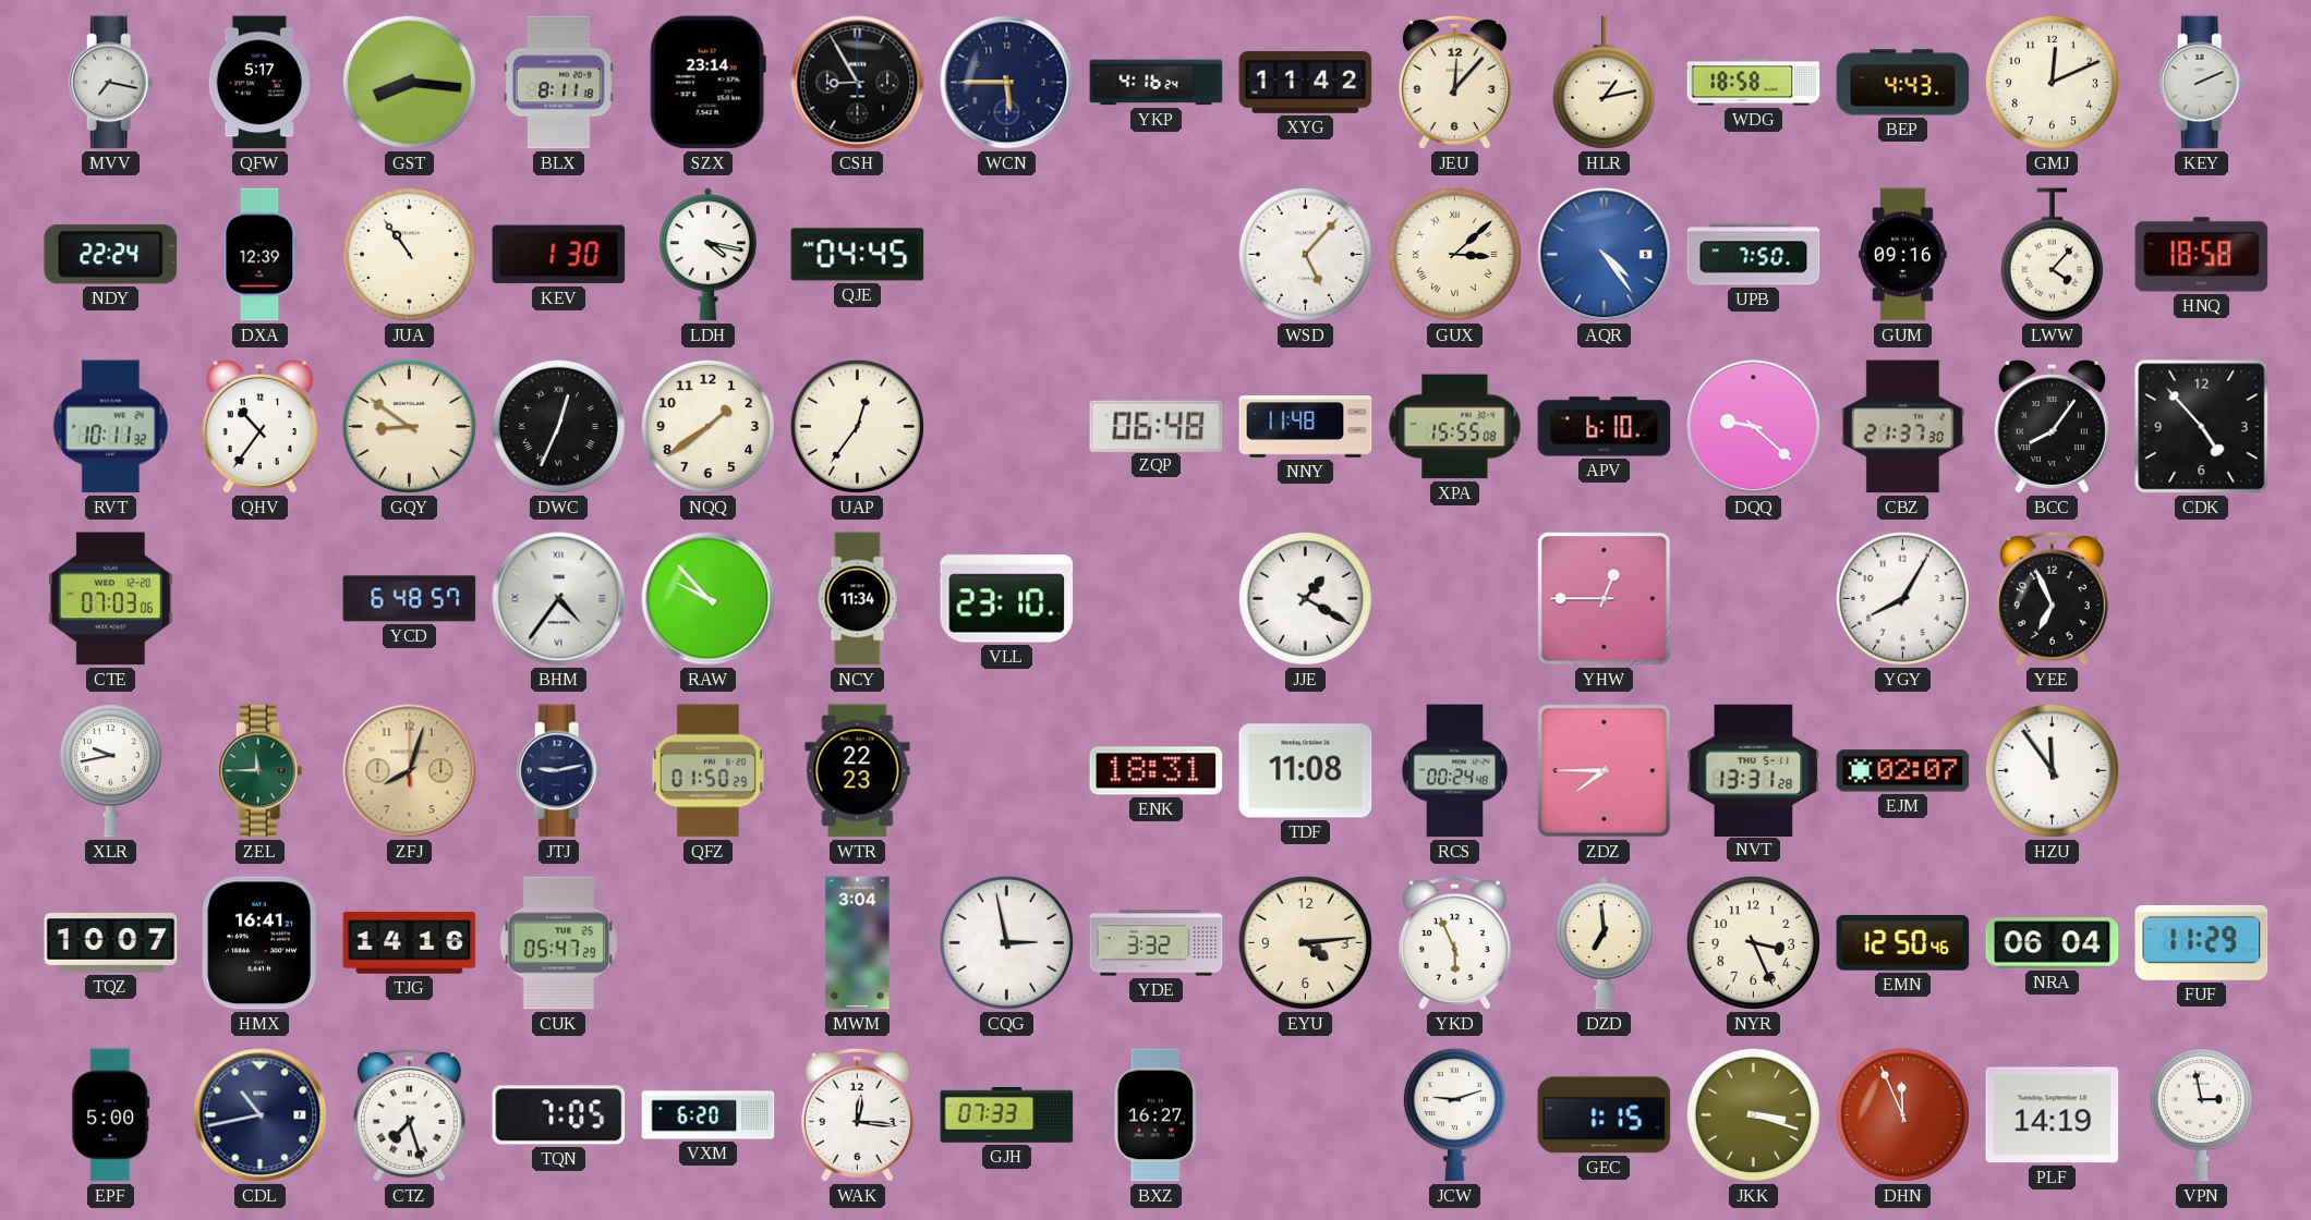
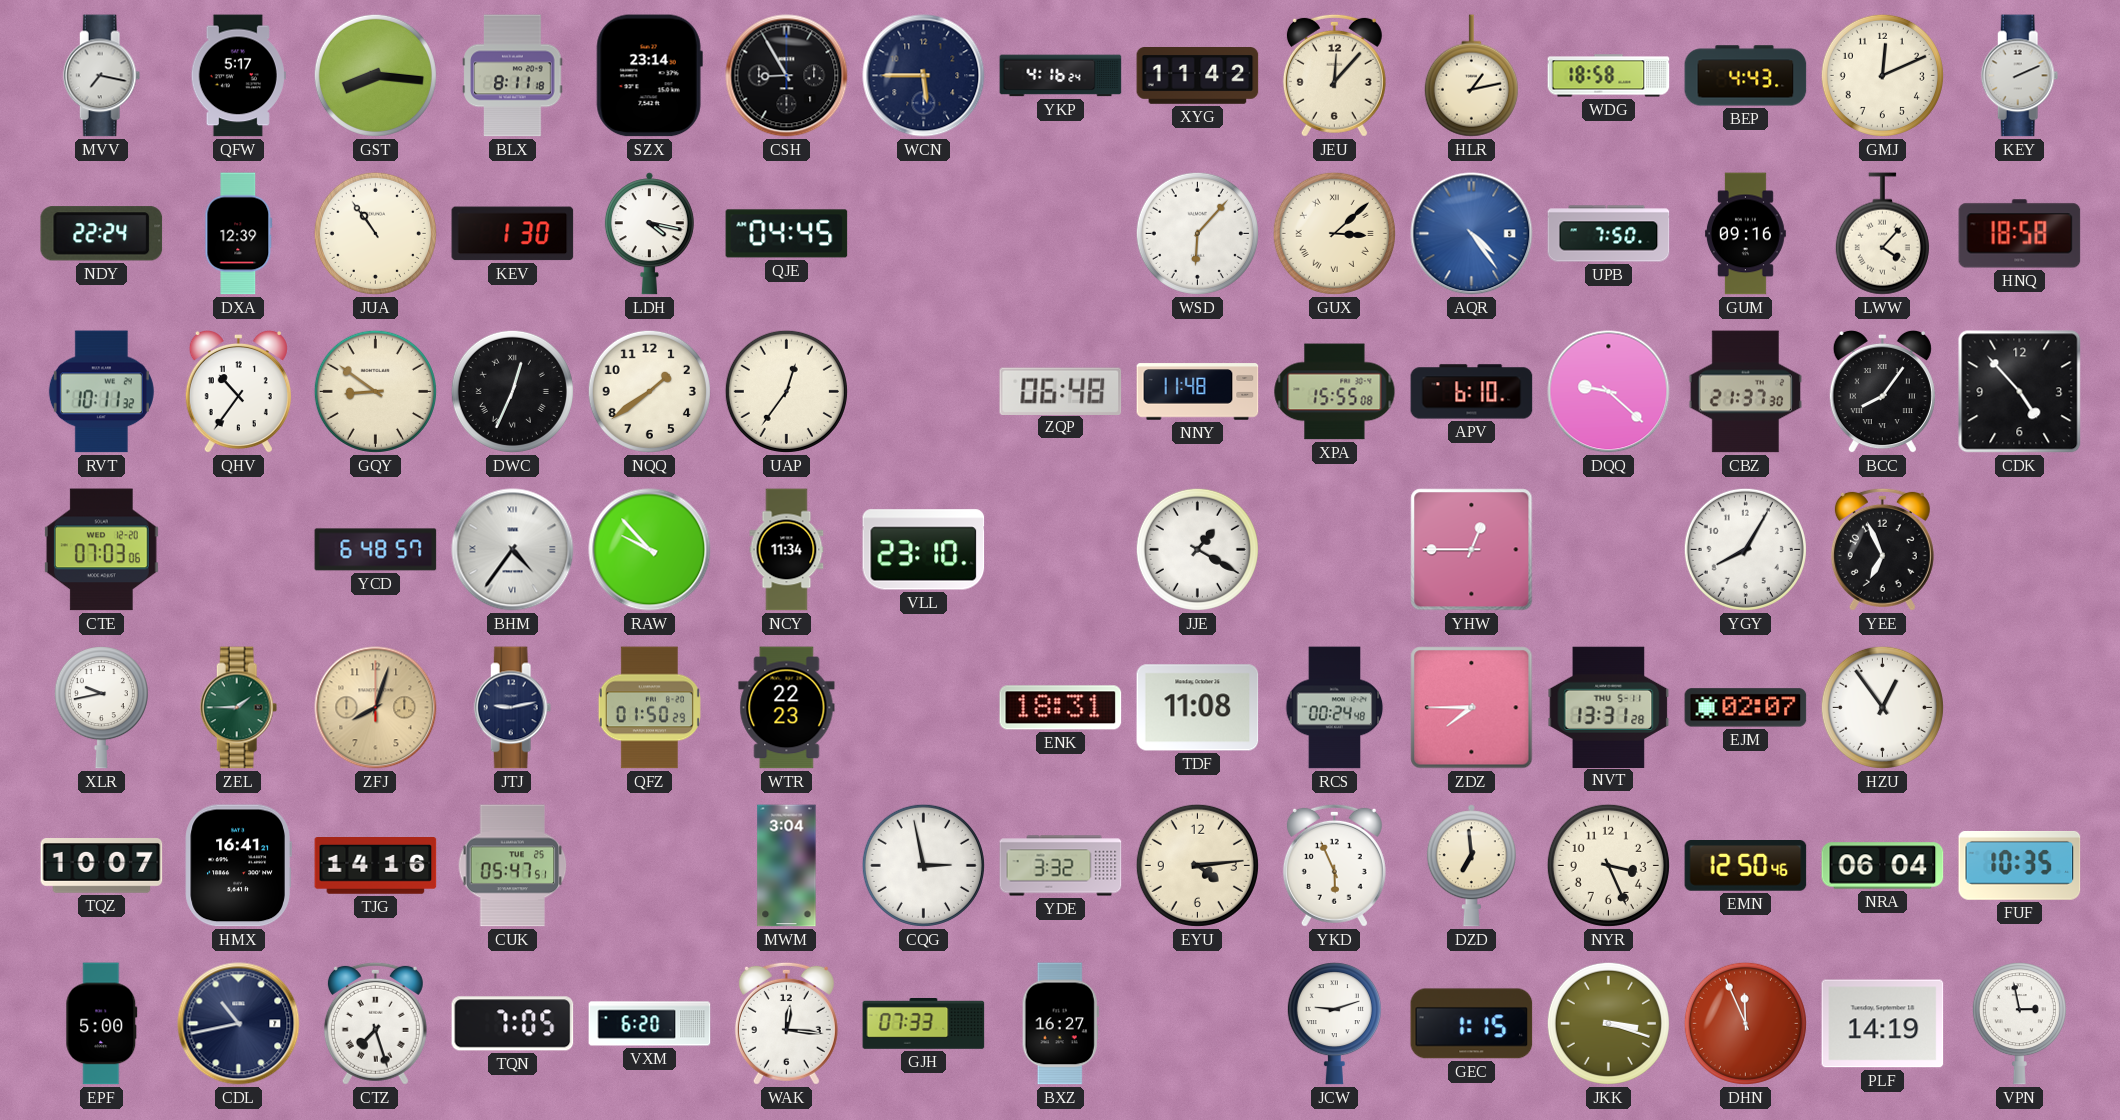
WSD: 5:07 -> 6:07
ZEL: 11:45 -> 1:45
HZU: 11:54 -> 12:54
CUK: 05:47:29 -> 05:47:51
FUF: 11:29 -> 10:35
